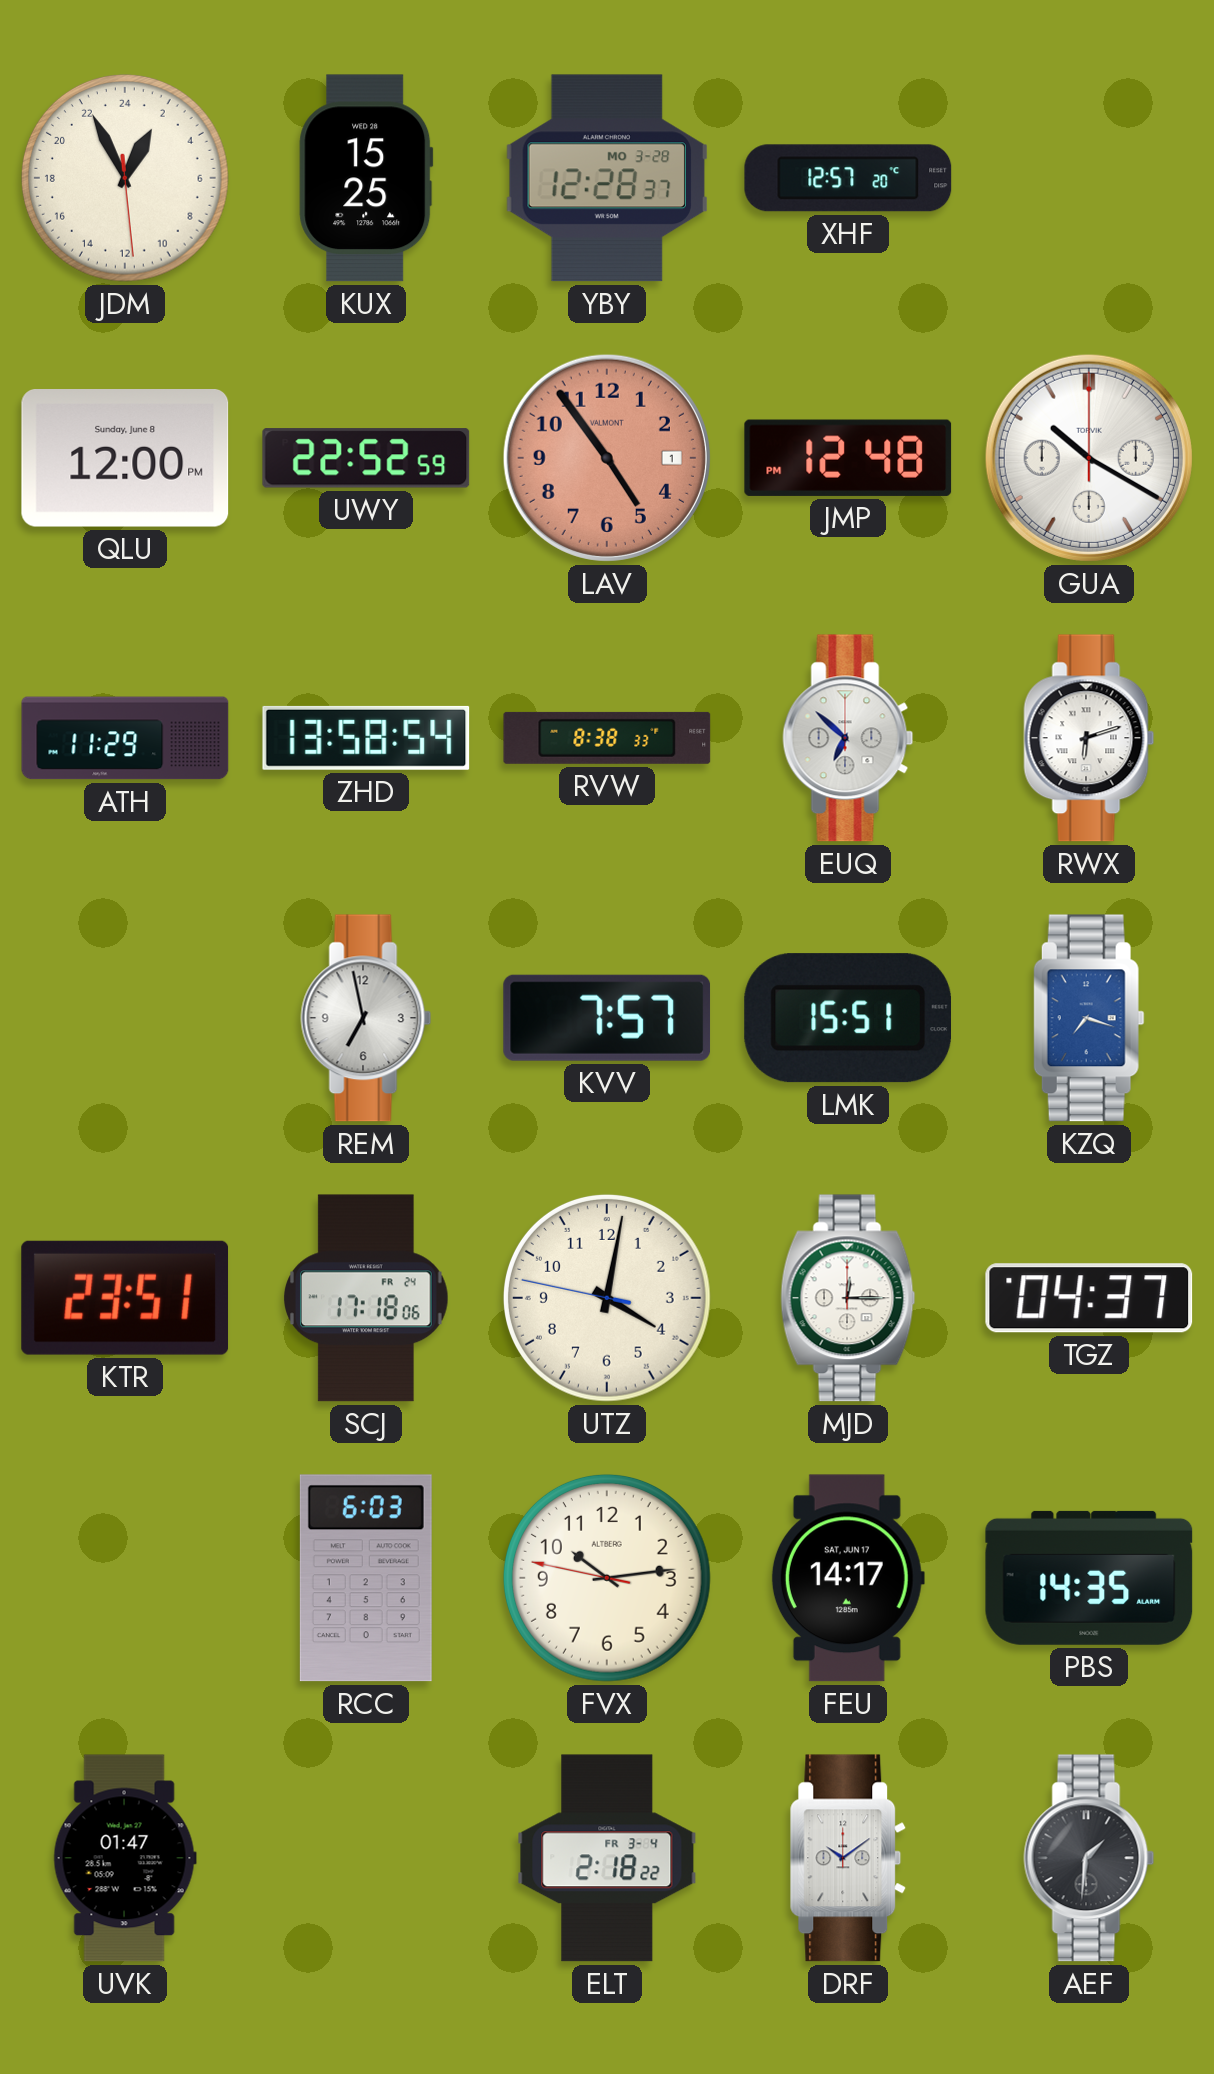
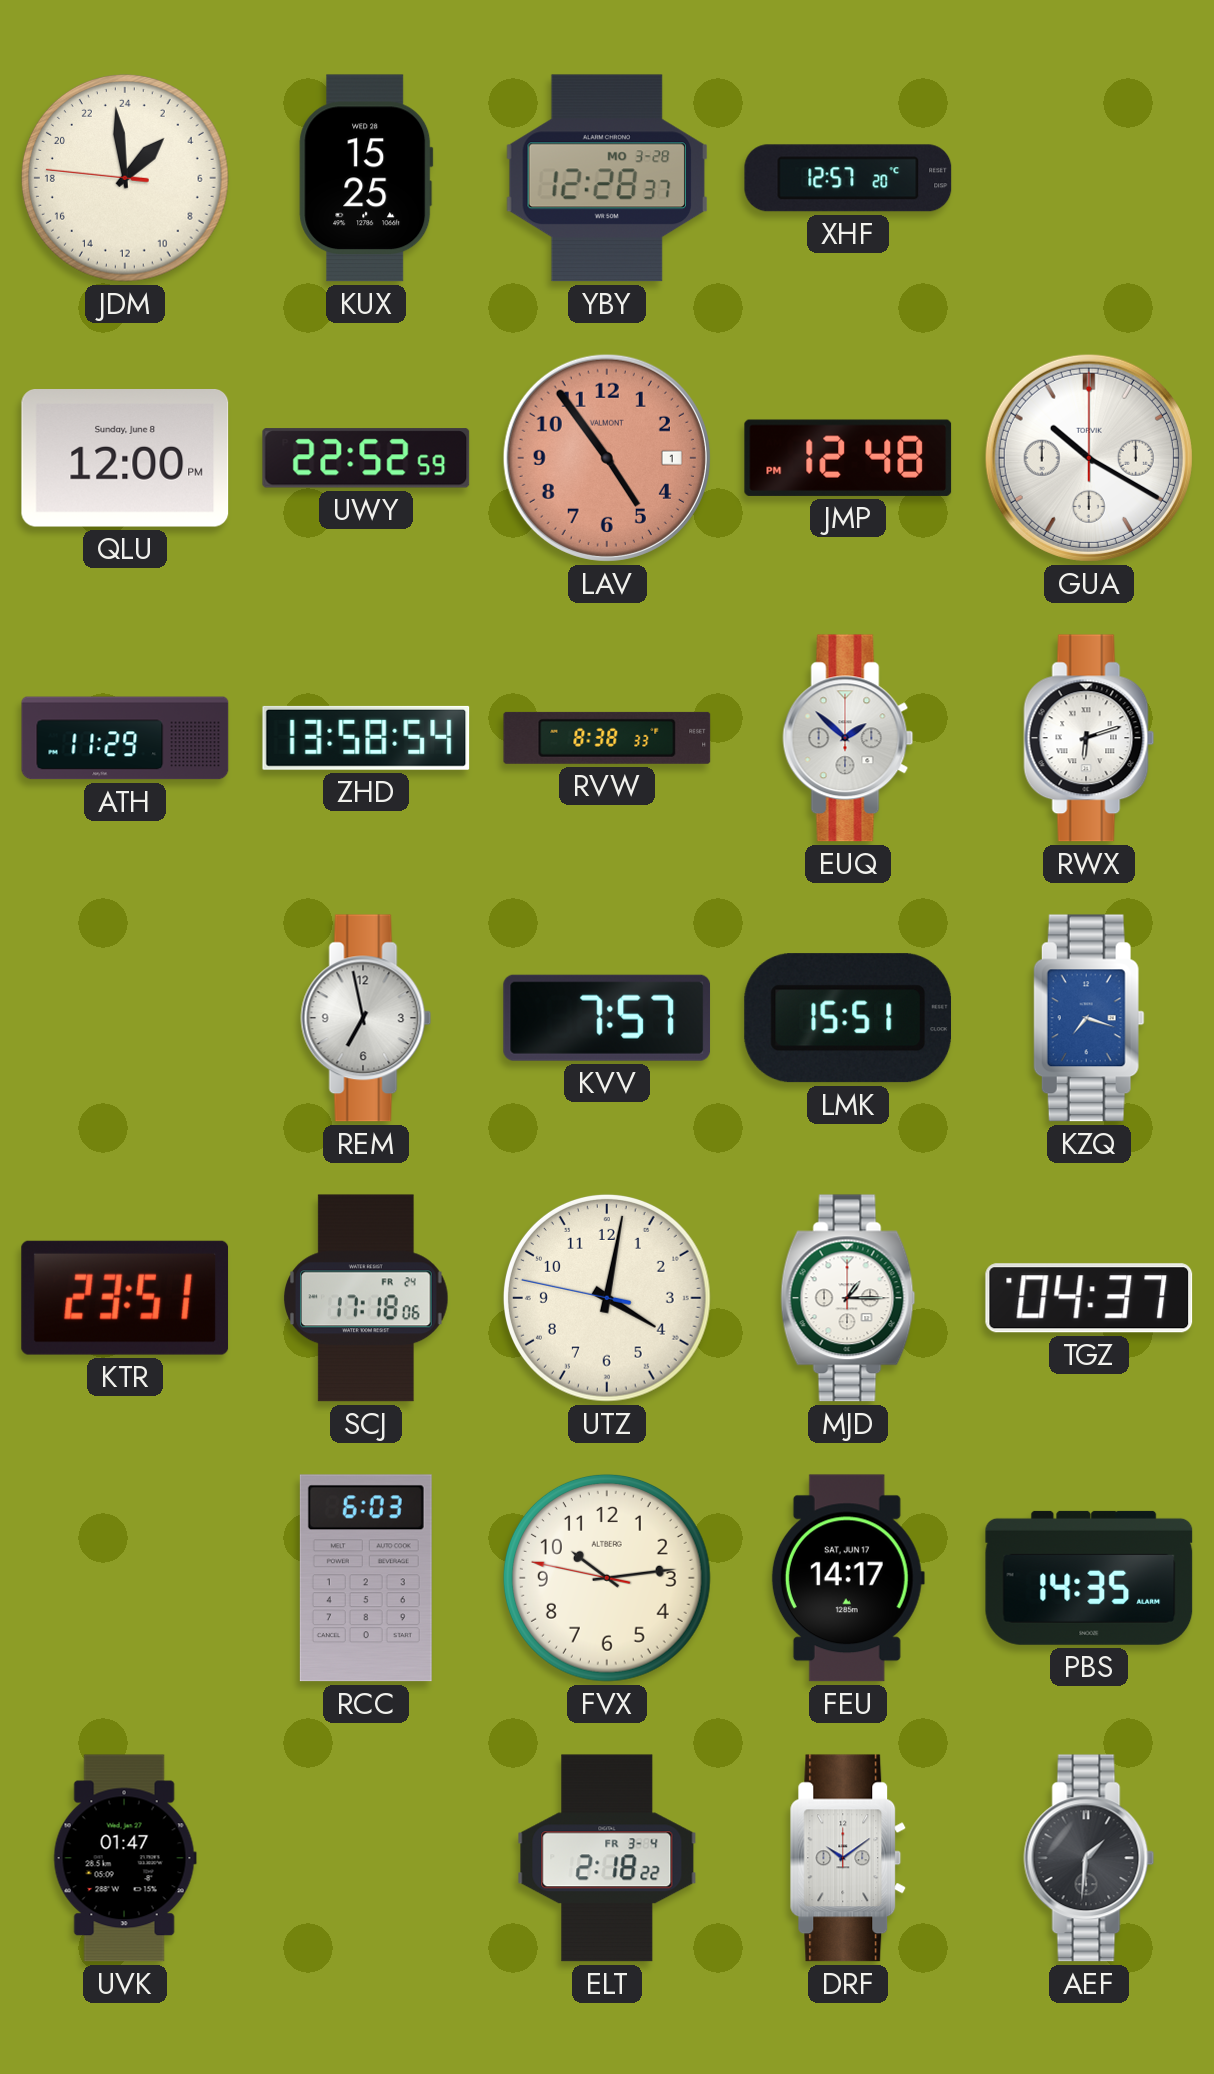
JDM: 1:55 -> 2:58
EUQ: 6:52 -> 1:52
MJD: 12:15 -> 1:15
